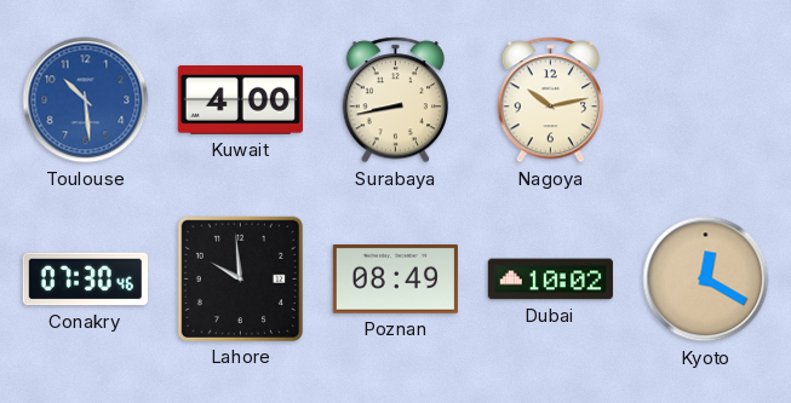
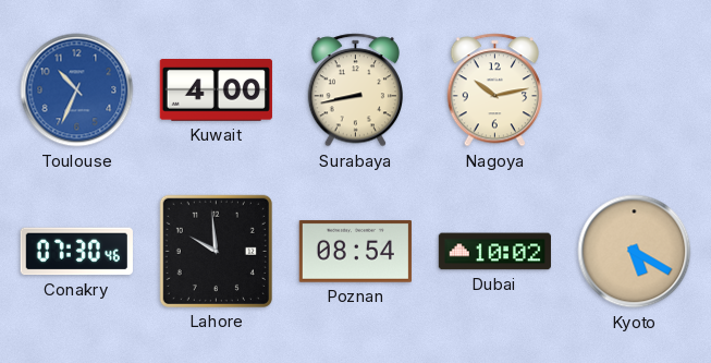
Toulouse: 10:29 -> 10:34
Poznan: 08:49 -> 08:54
Kyoto: 12:20 -> 5:20
